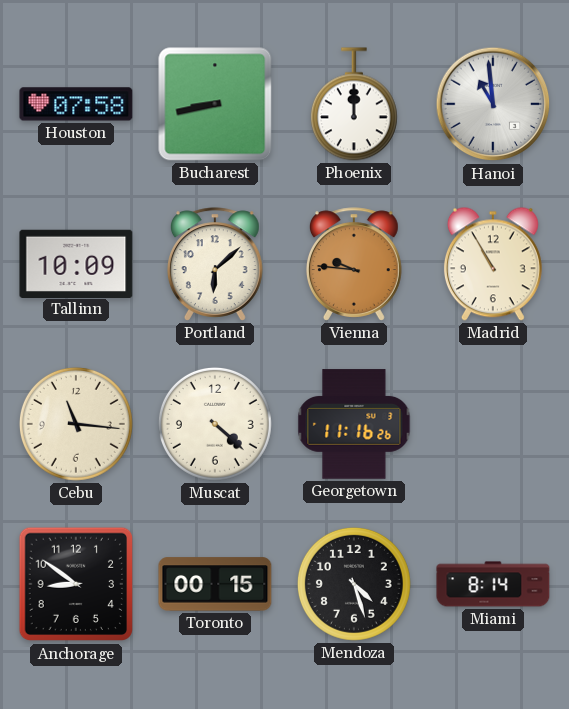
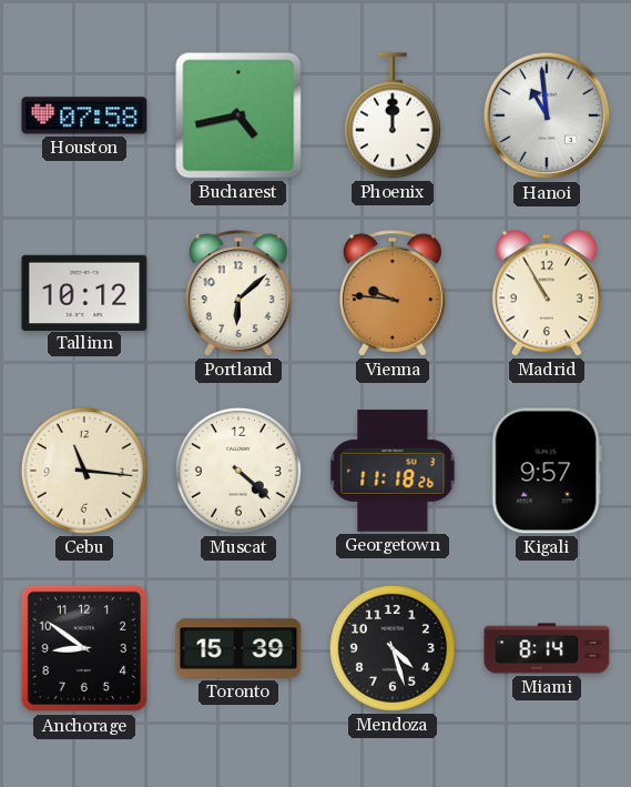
Bucharest: 8:43 -> 4:43
Tallinn: 10:09 -> 10:12
Georgetown: 11:16 -> 11:18
Kigali: none -> 9:57
Toronto: 00:15 -> 15:39
